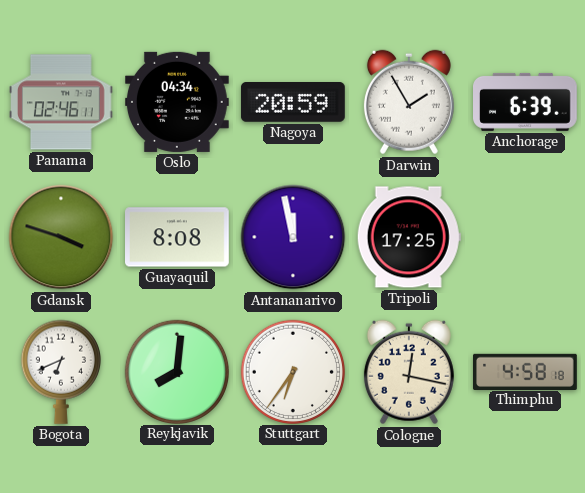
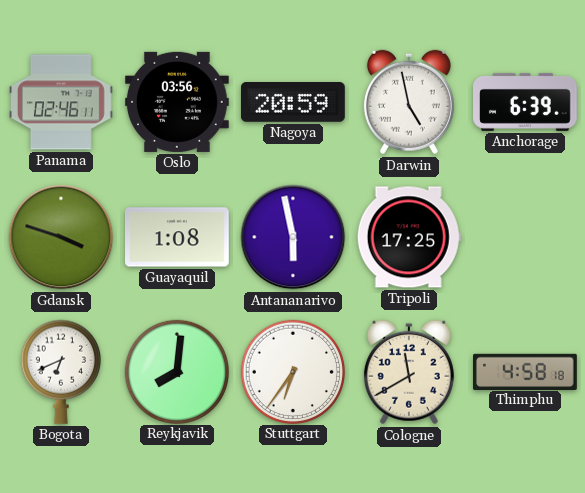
Oslo: 04:34 -> 03:56
Darwin: 1:55 -> 4:58
Guayaquil: 8:08 -> 1:08
Antananarivo: 11:58 -> 5:58
Cologne: 12:17 -> 11:40
